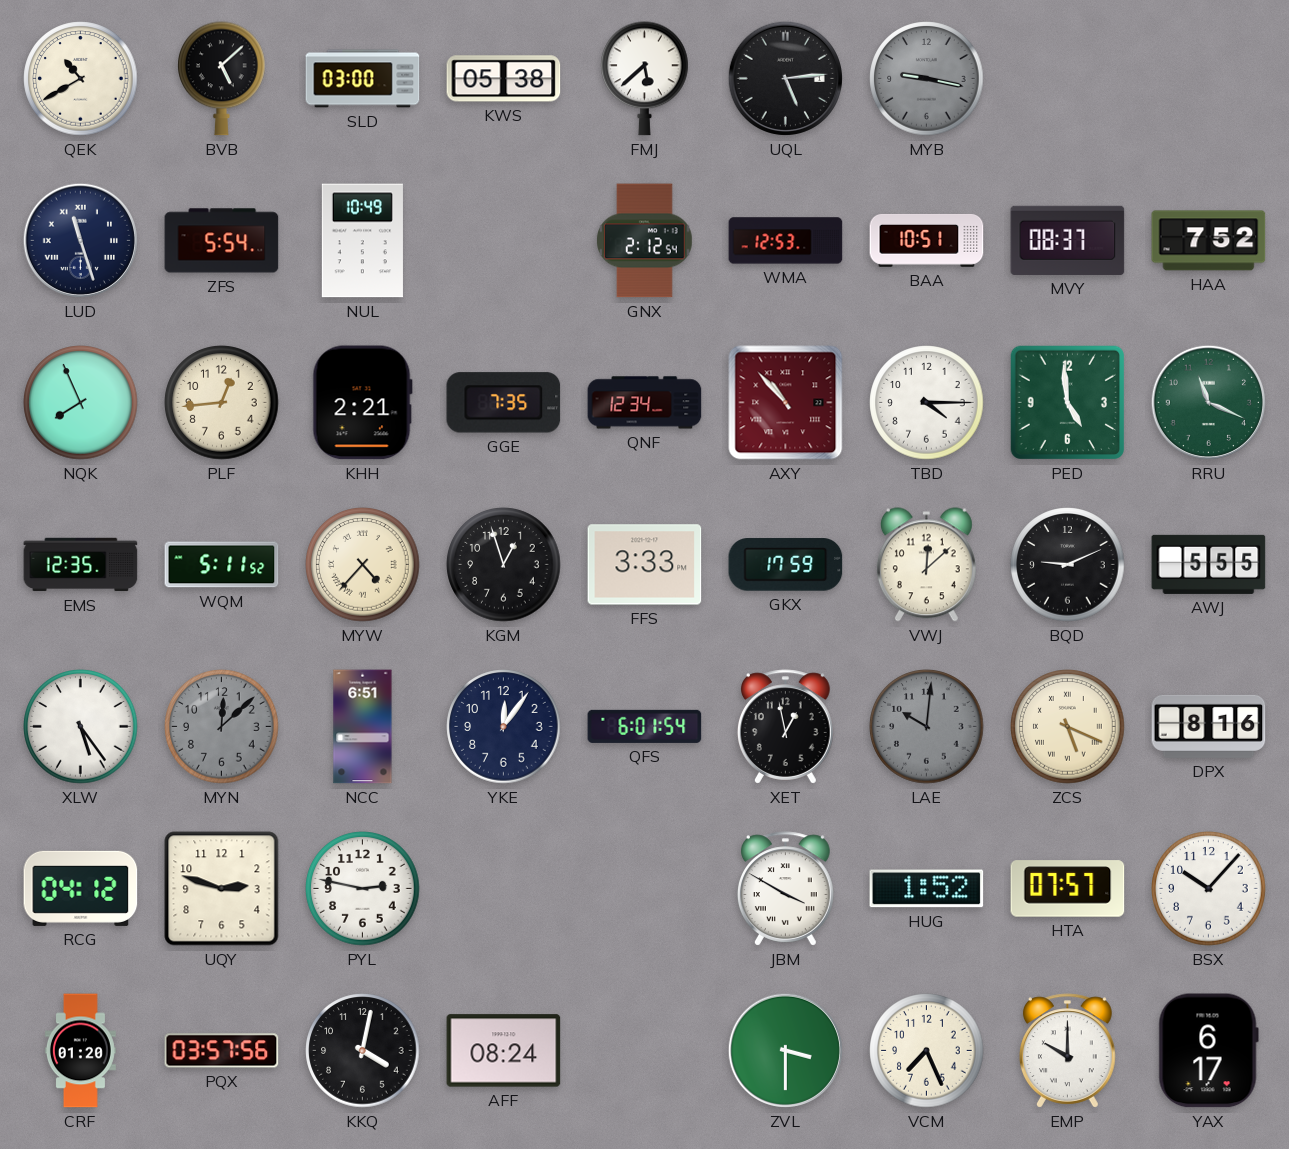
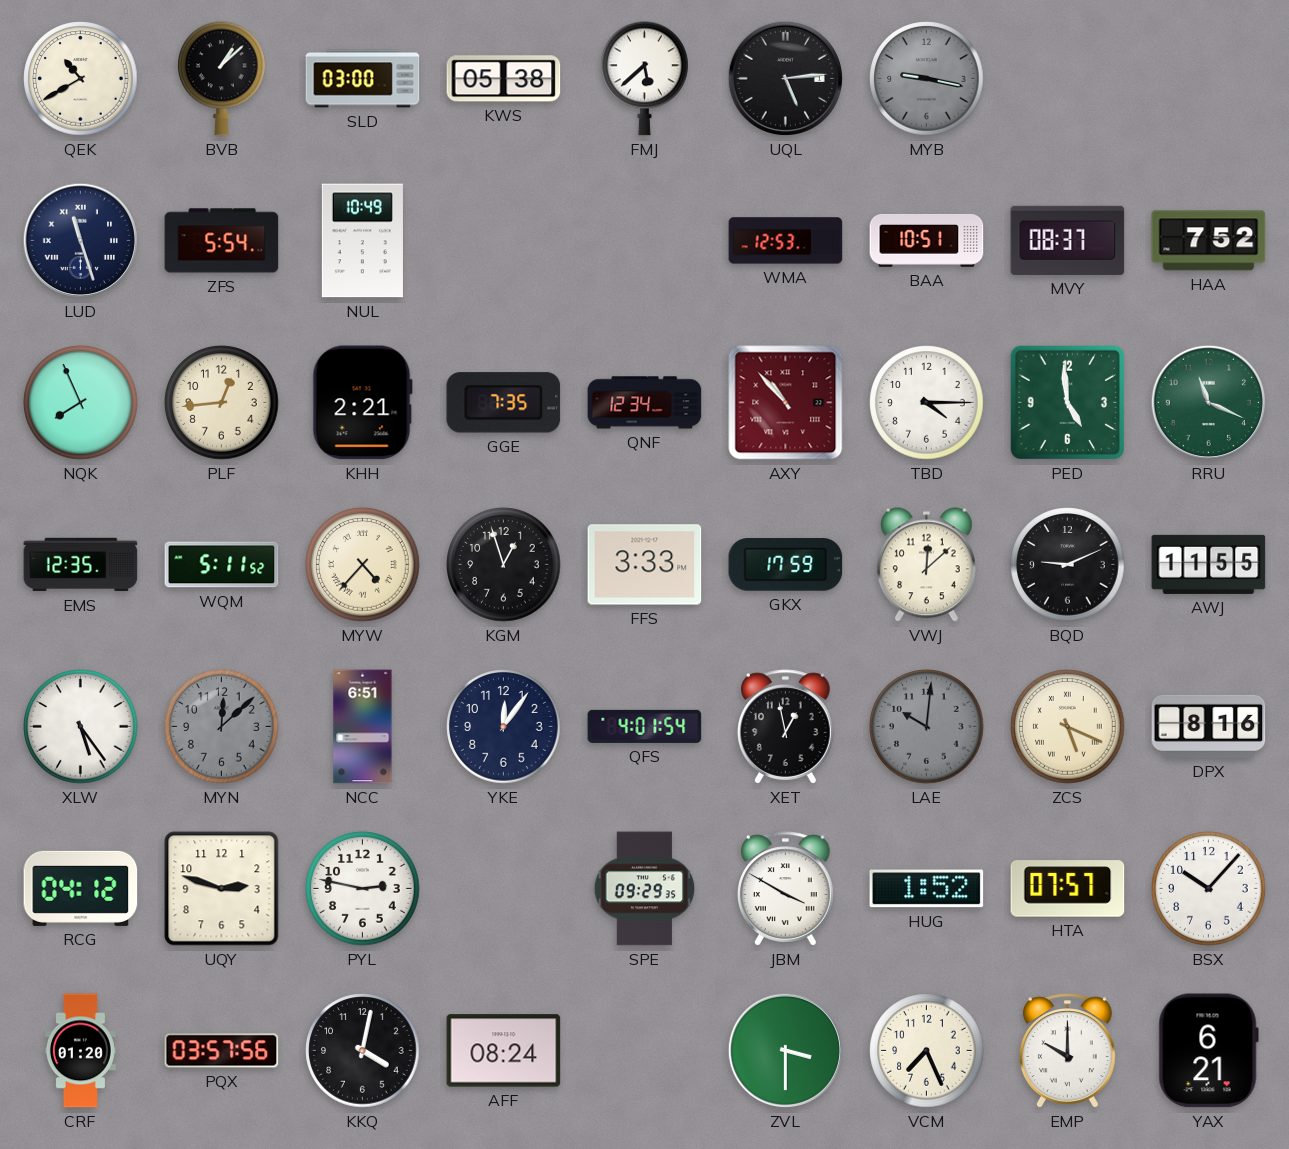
BVB: 5:08 -> 1:08
GNX: 2:12 -> none
AWJ: 5:55 -> 11:55
QFS: 6:01 -> 4:01
SPE: none -> 09:29
YAX: 6:17 -> 6:21
